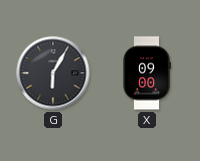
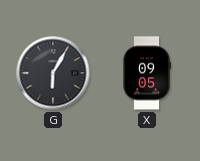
X: 09:00 -> 09:05
